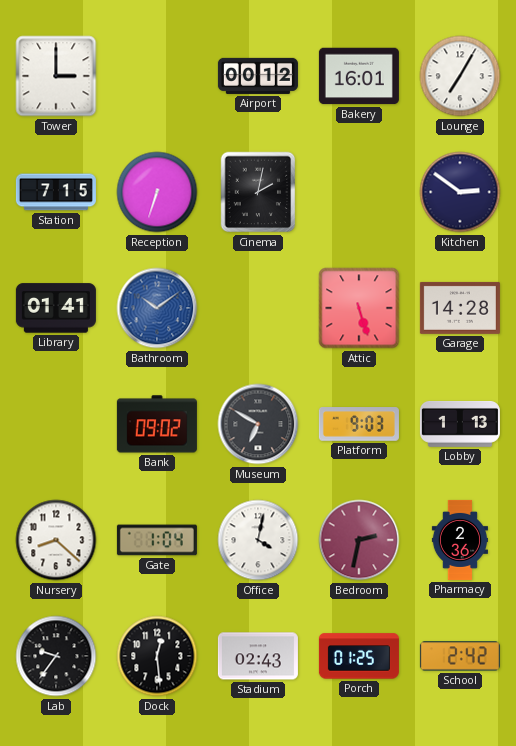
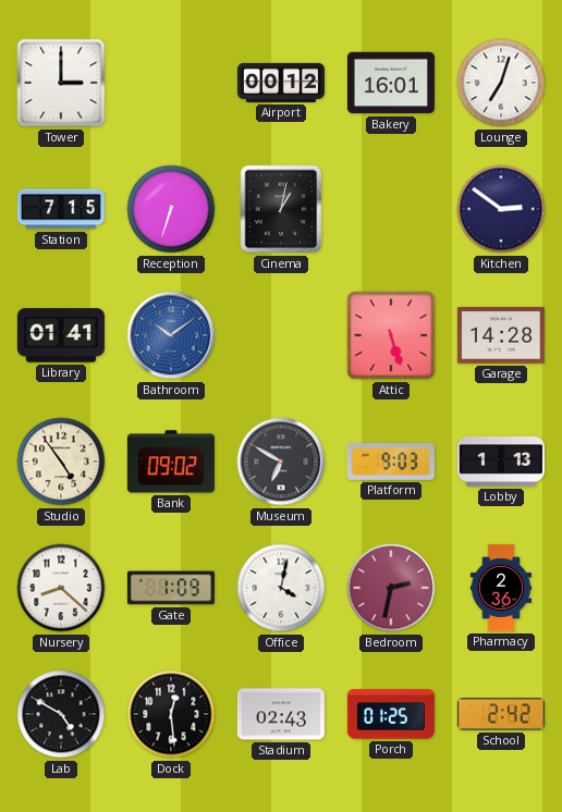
Lounge: 7:05 -> 7:03
Cinema: 2:02 -> 1:02
Studio: none -> 4:54
Gate: 1:04 -> 1:09
Lab: 9:36 -> 4:50
